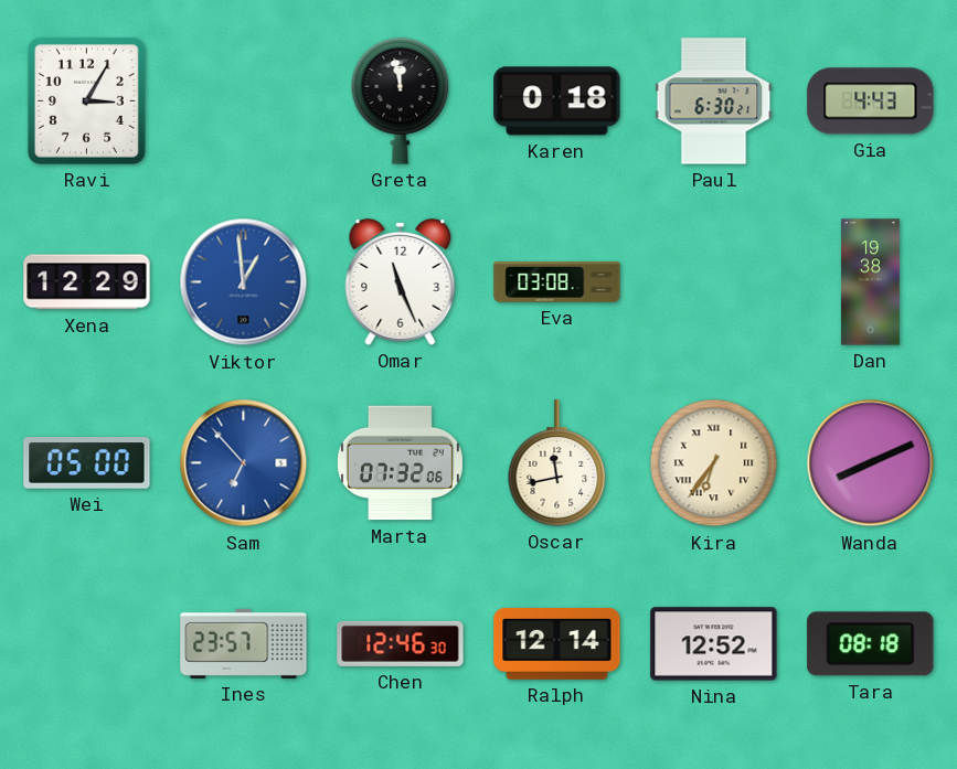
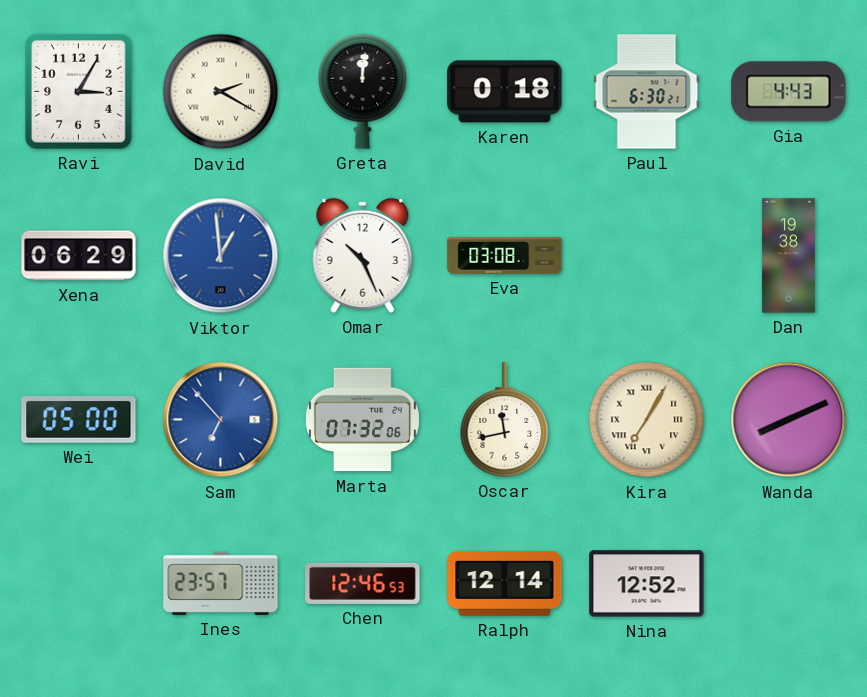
David: none -> 2:20
Greta: 11:58 -> 12:01
Xena: 12:29 -> 06:29
Omar: 11:26 -> 10:26
Kira: 6:36 -> 7:05
Chen: 12:46:30 -> 12:46:53
Tara: 08:18 -> none
